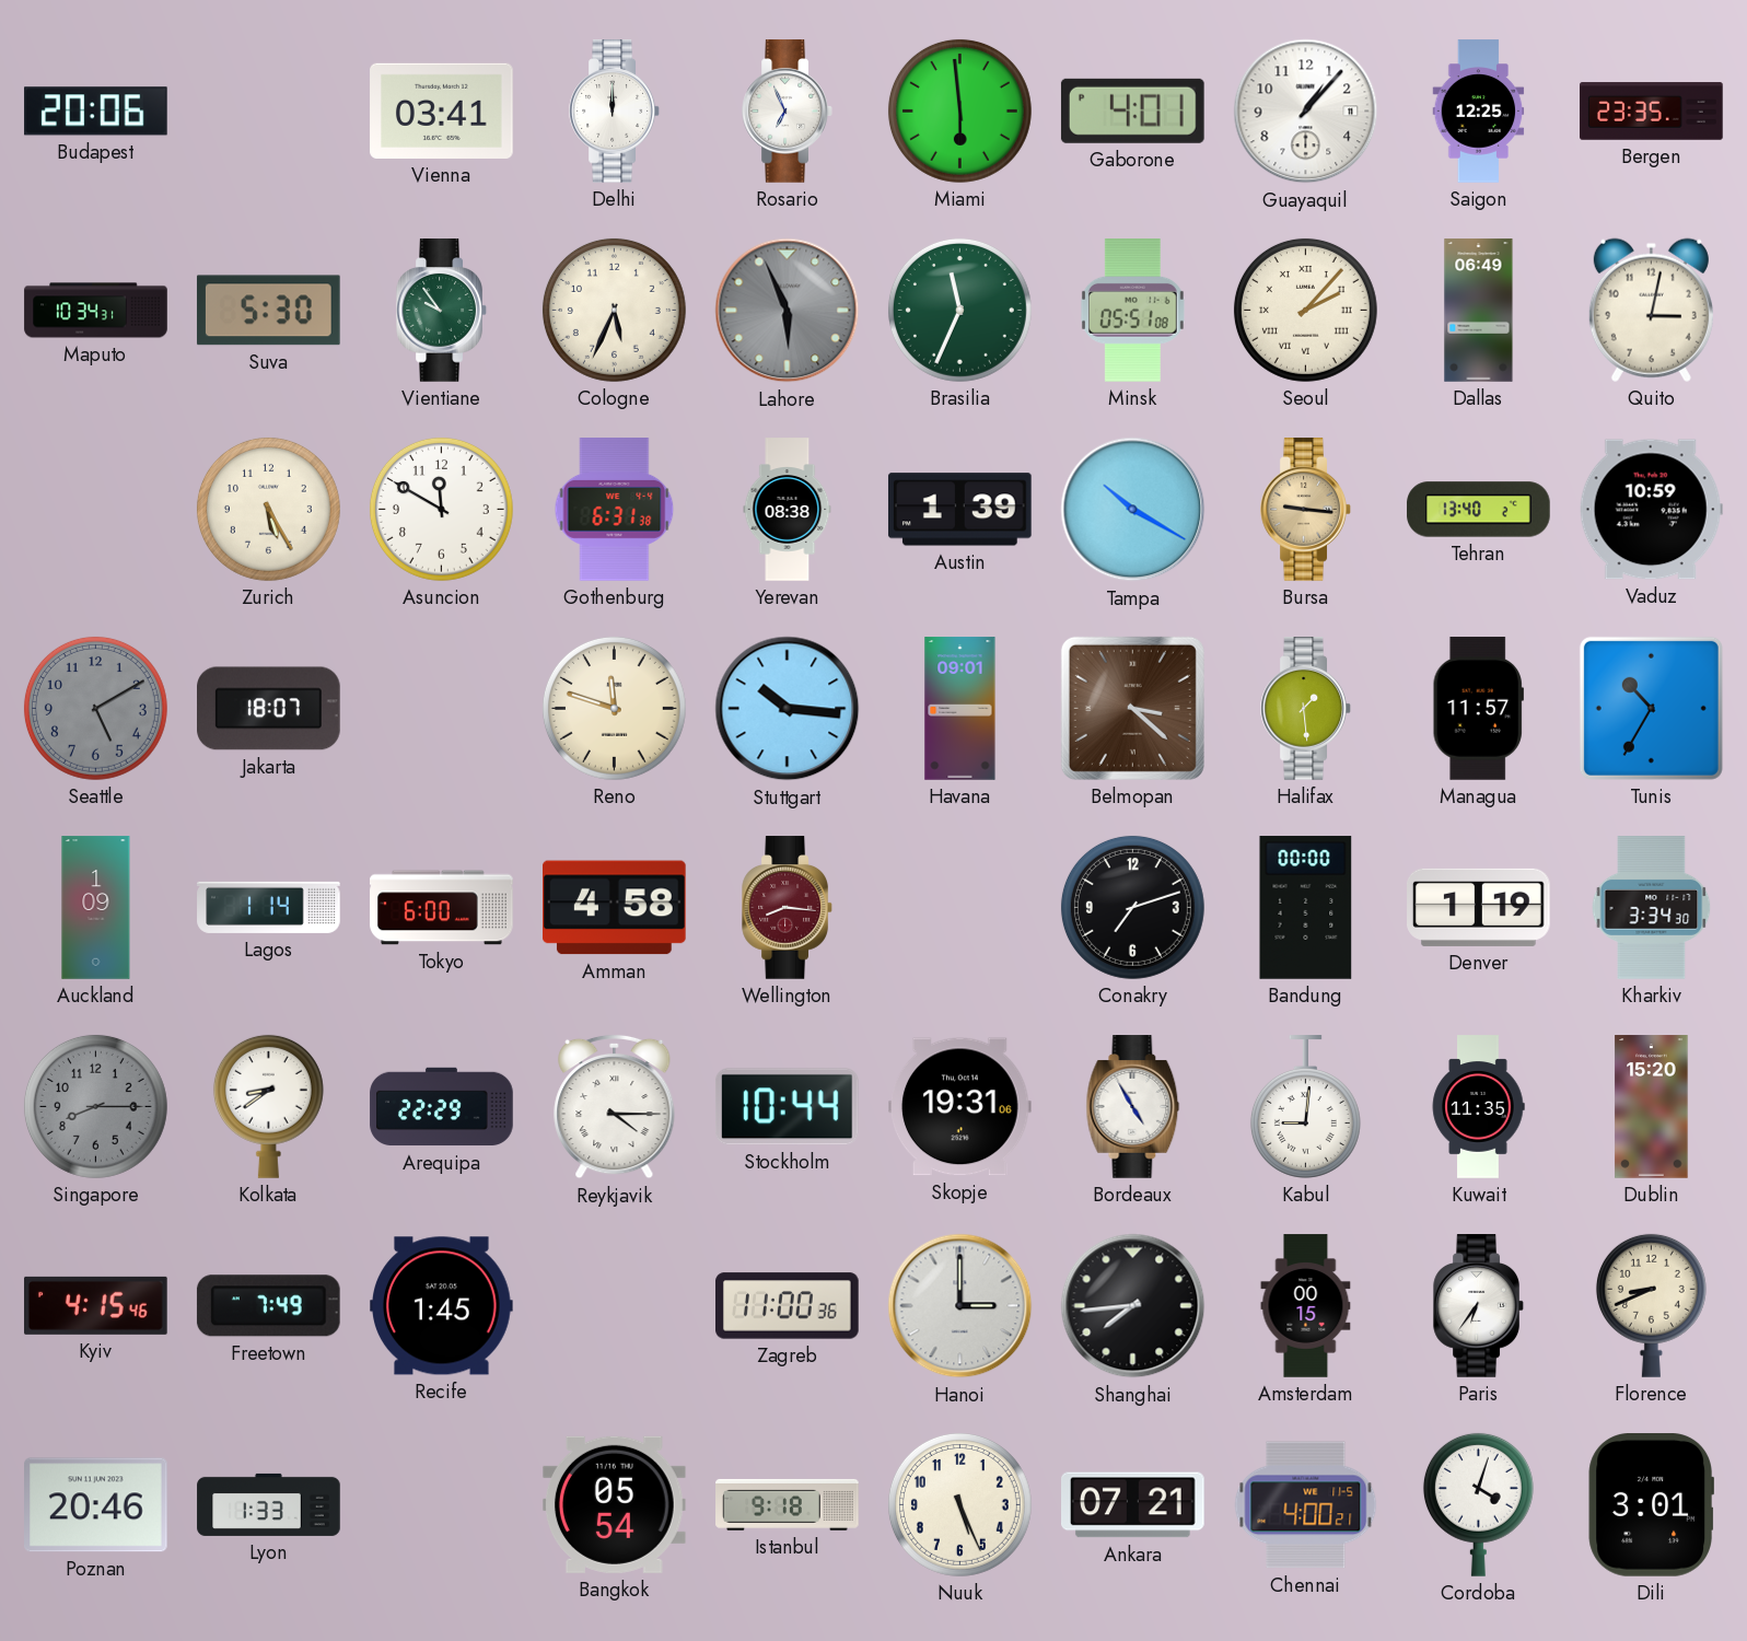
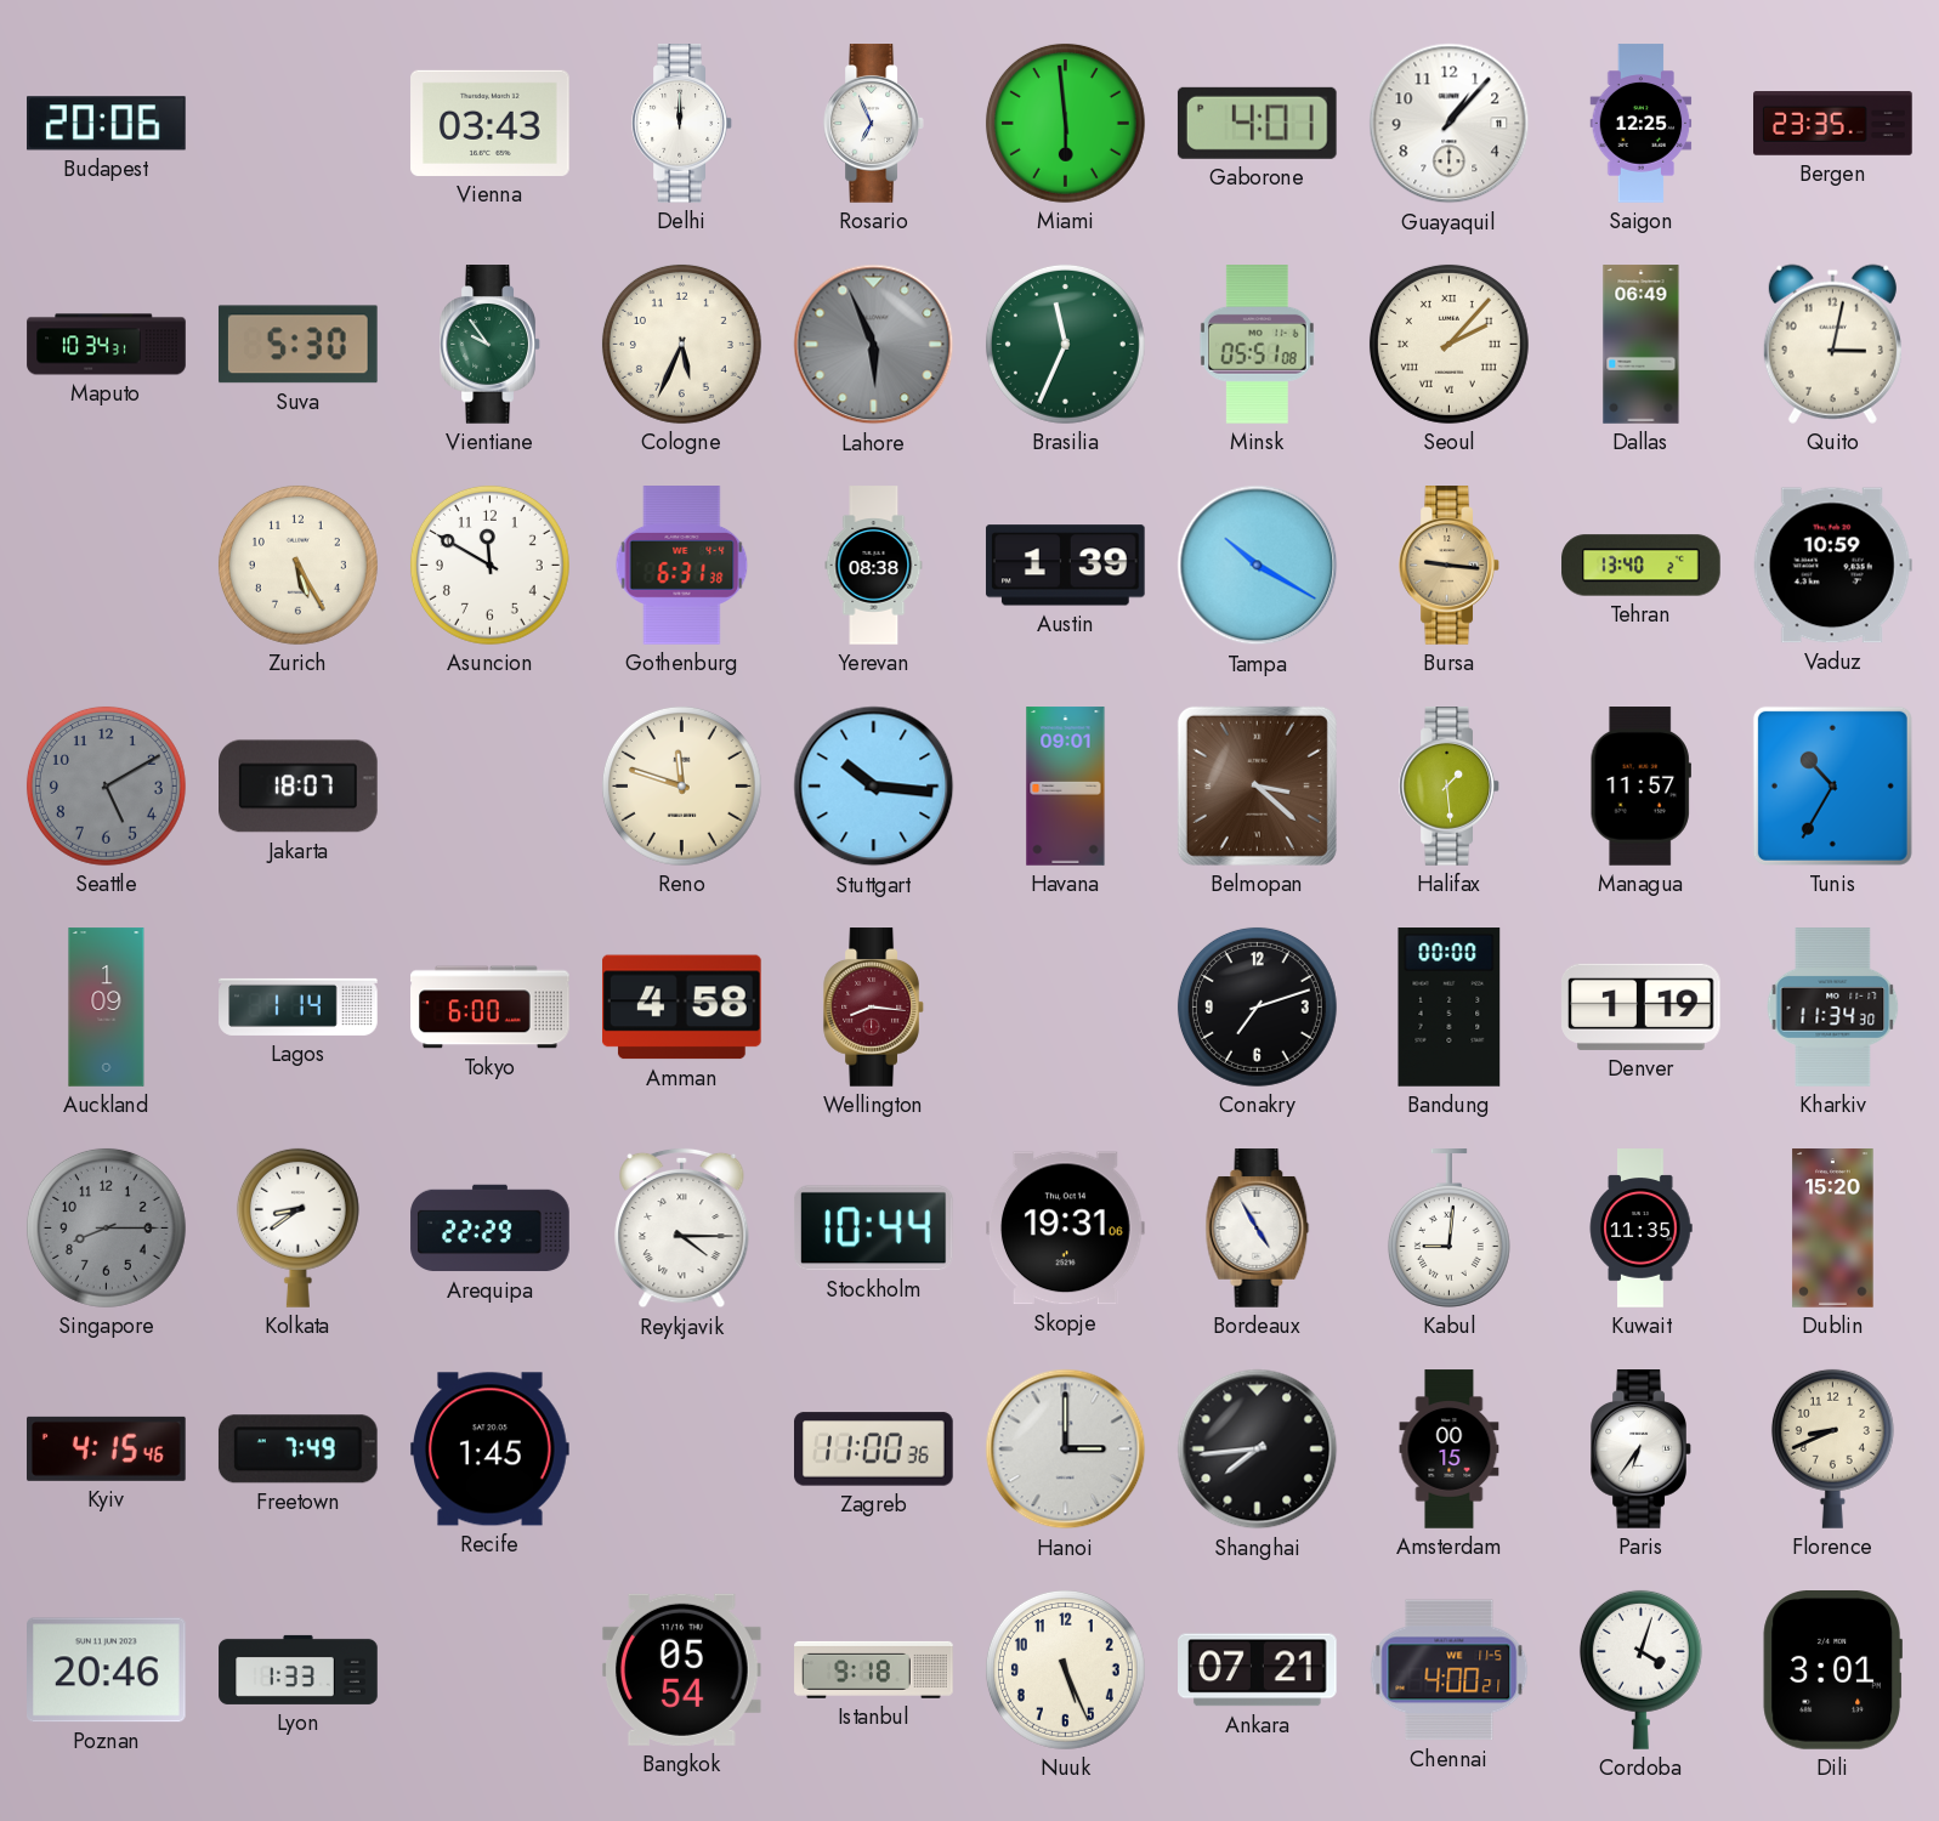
Vienna: 03:41 -> 03:43
Kharkiv: 3:34 -> 11:34
